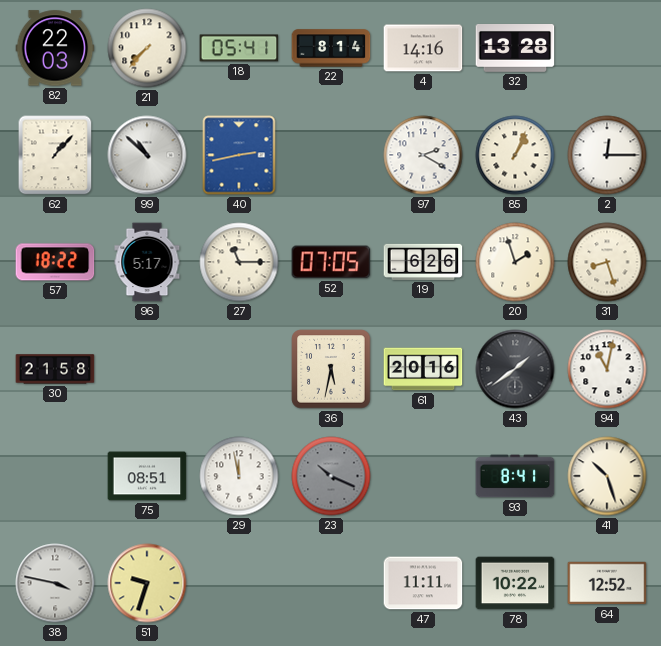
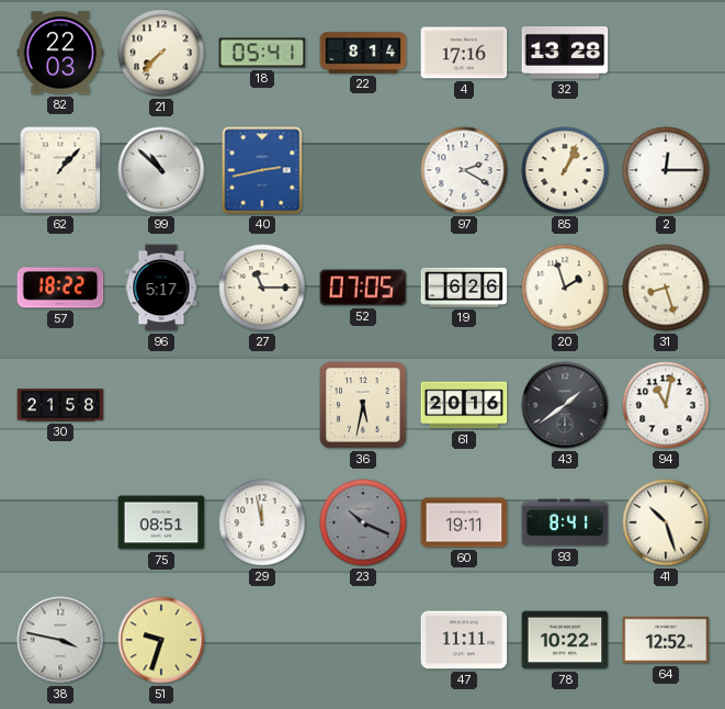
4: 14:16 -> 17:16
60: none -> 19:11
